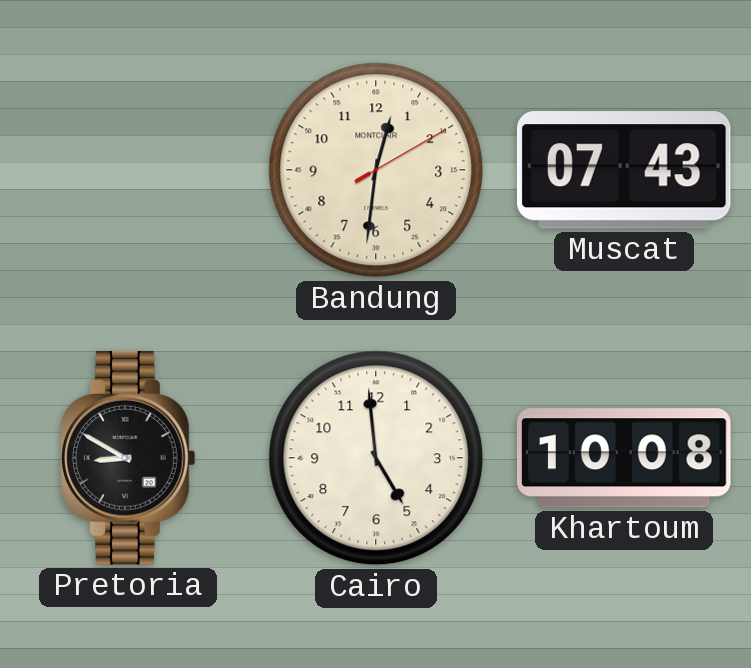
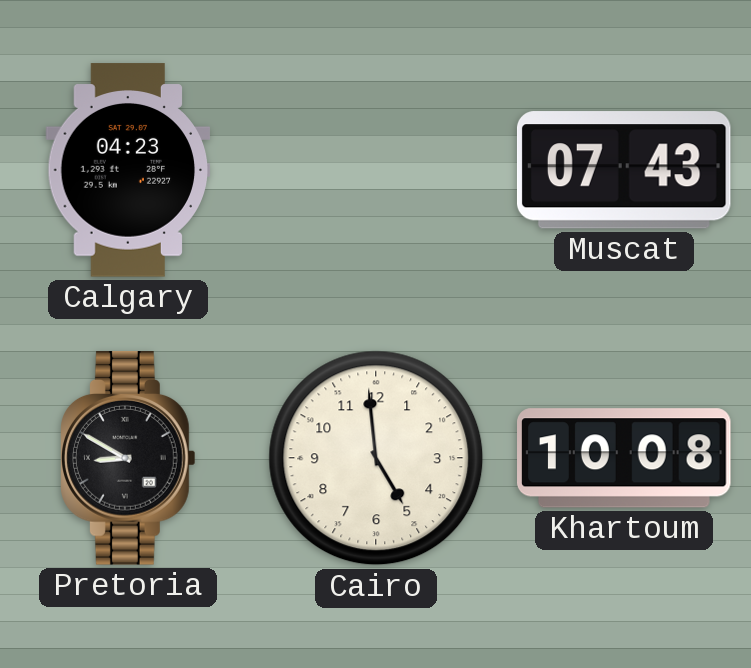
Calgary: none -> 04:23
Bandung: 12:31 -> none
